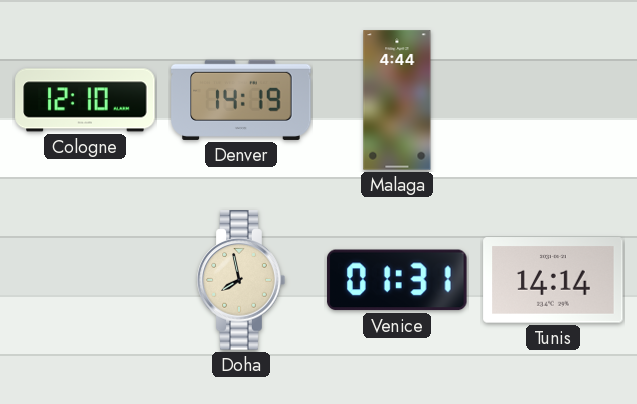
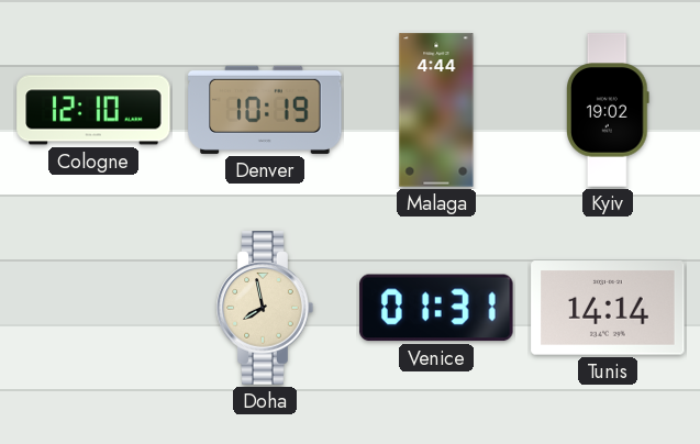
Denver: 14:19 -> 10:19
Kyiv: none -> 19:02
